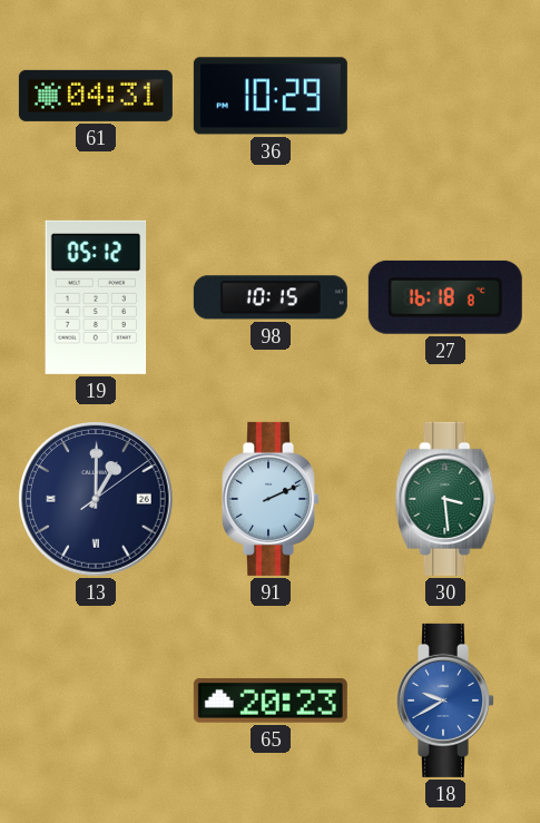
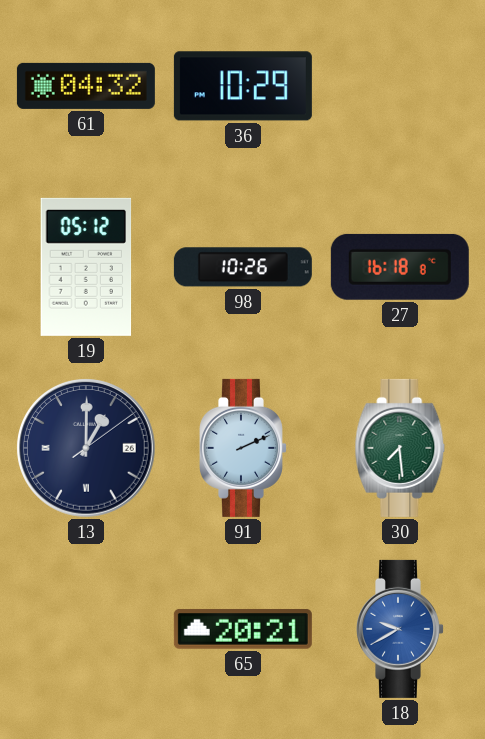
61: 04:31 -> 04:32
98: 10:15 -> 10:26
30: 3:29 -> 7:29
65: 20:23 -> 20:21
